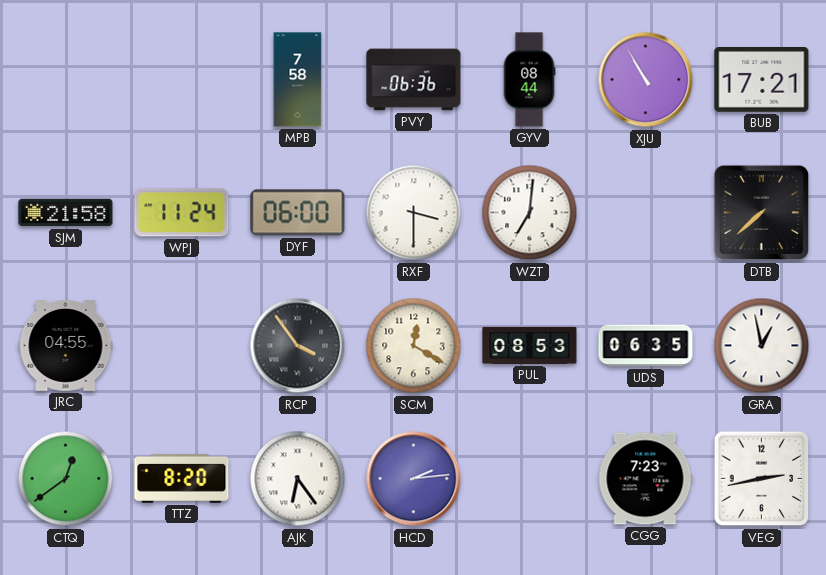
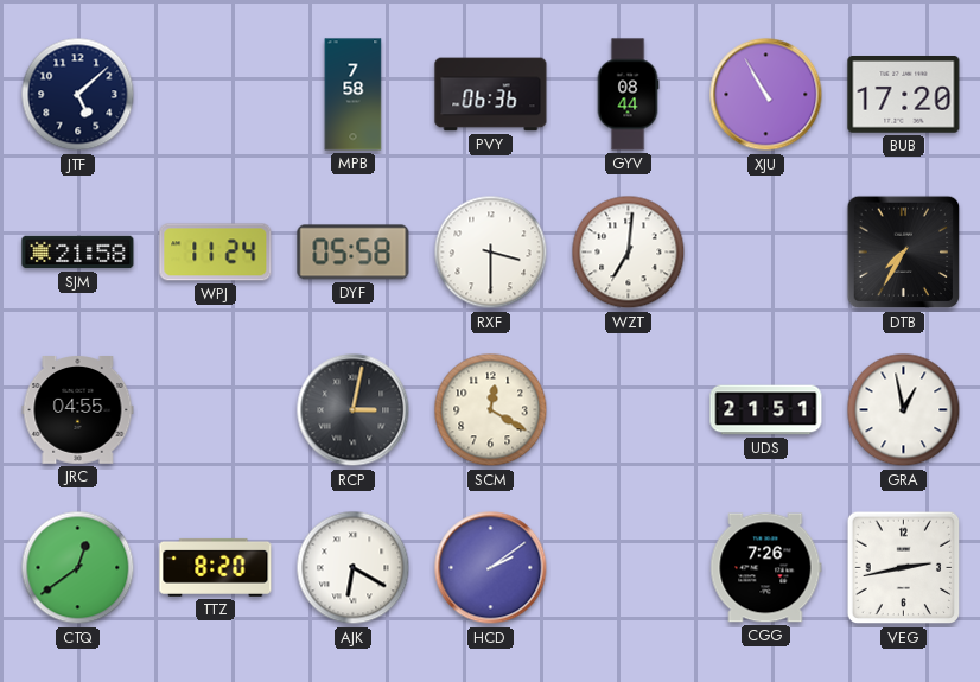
JTF: none -> 5:08
BUB: 17:21 -> 17:20
DYF: 06:00 -> 05:58
DTB: 7:38 -> 7:35
RCP: 3:54 -> 3:02
PUL: 08:53 -> none
UDS: 06:35 -> 21:51
AJK: 6:24 -> 6:20
HCD: 2:14 -> 2:09
CGG: 7:23 -> 7:26
